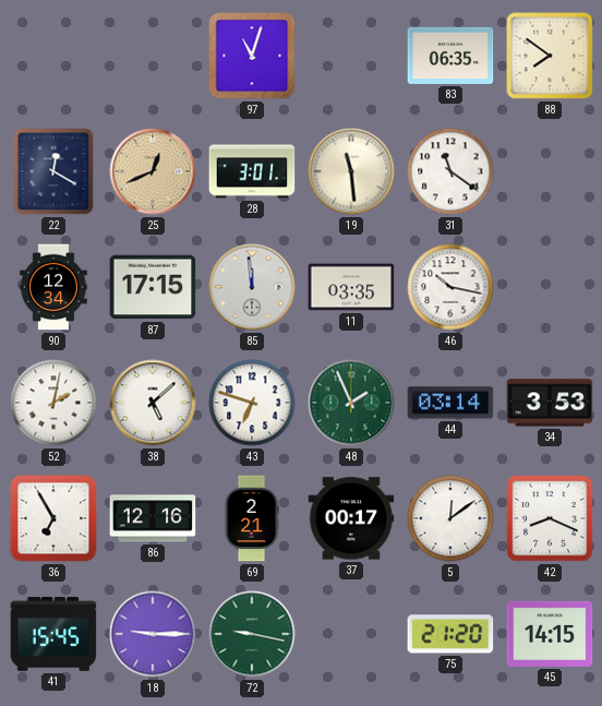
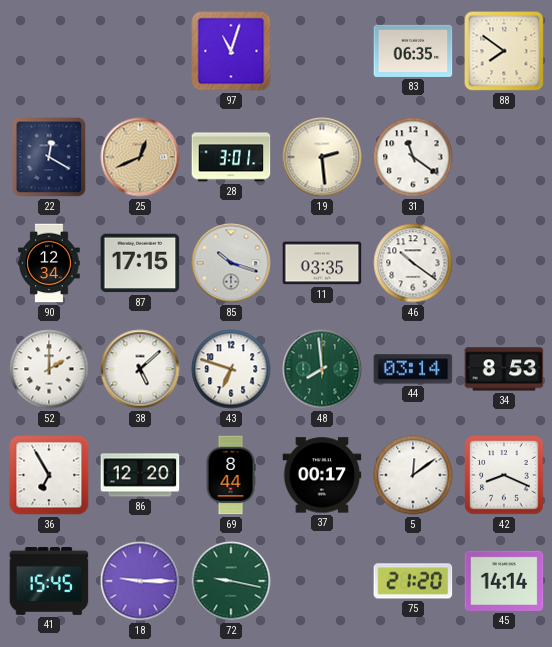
19: 11:29 -> 2:29
85: 11:59 -> 10:18
46: 10:17 -> 10:21
52: 2:02 -> 2:00
48: 1:56 -> 7:59
34: 3:53 -> 8:53
86: 12:16 -> 12:20
69: 2:21 -> 8:44
45: 14:15 -> 14:14
